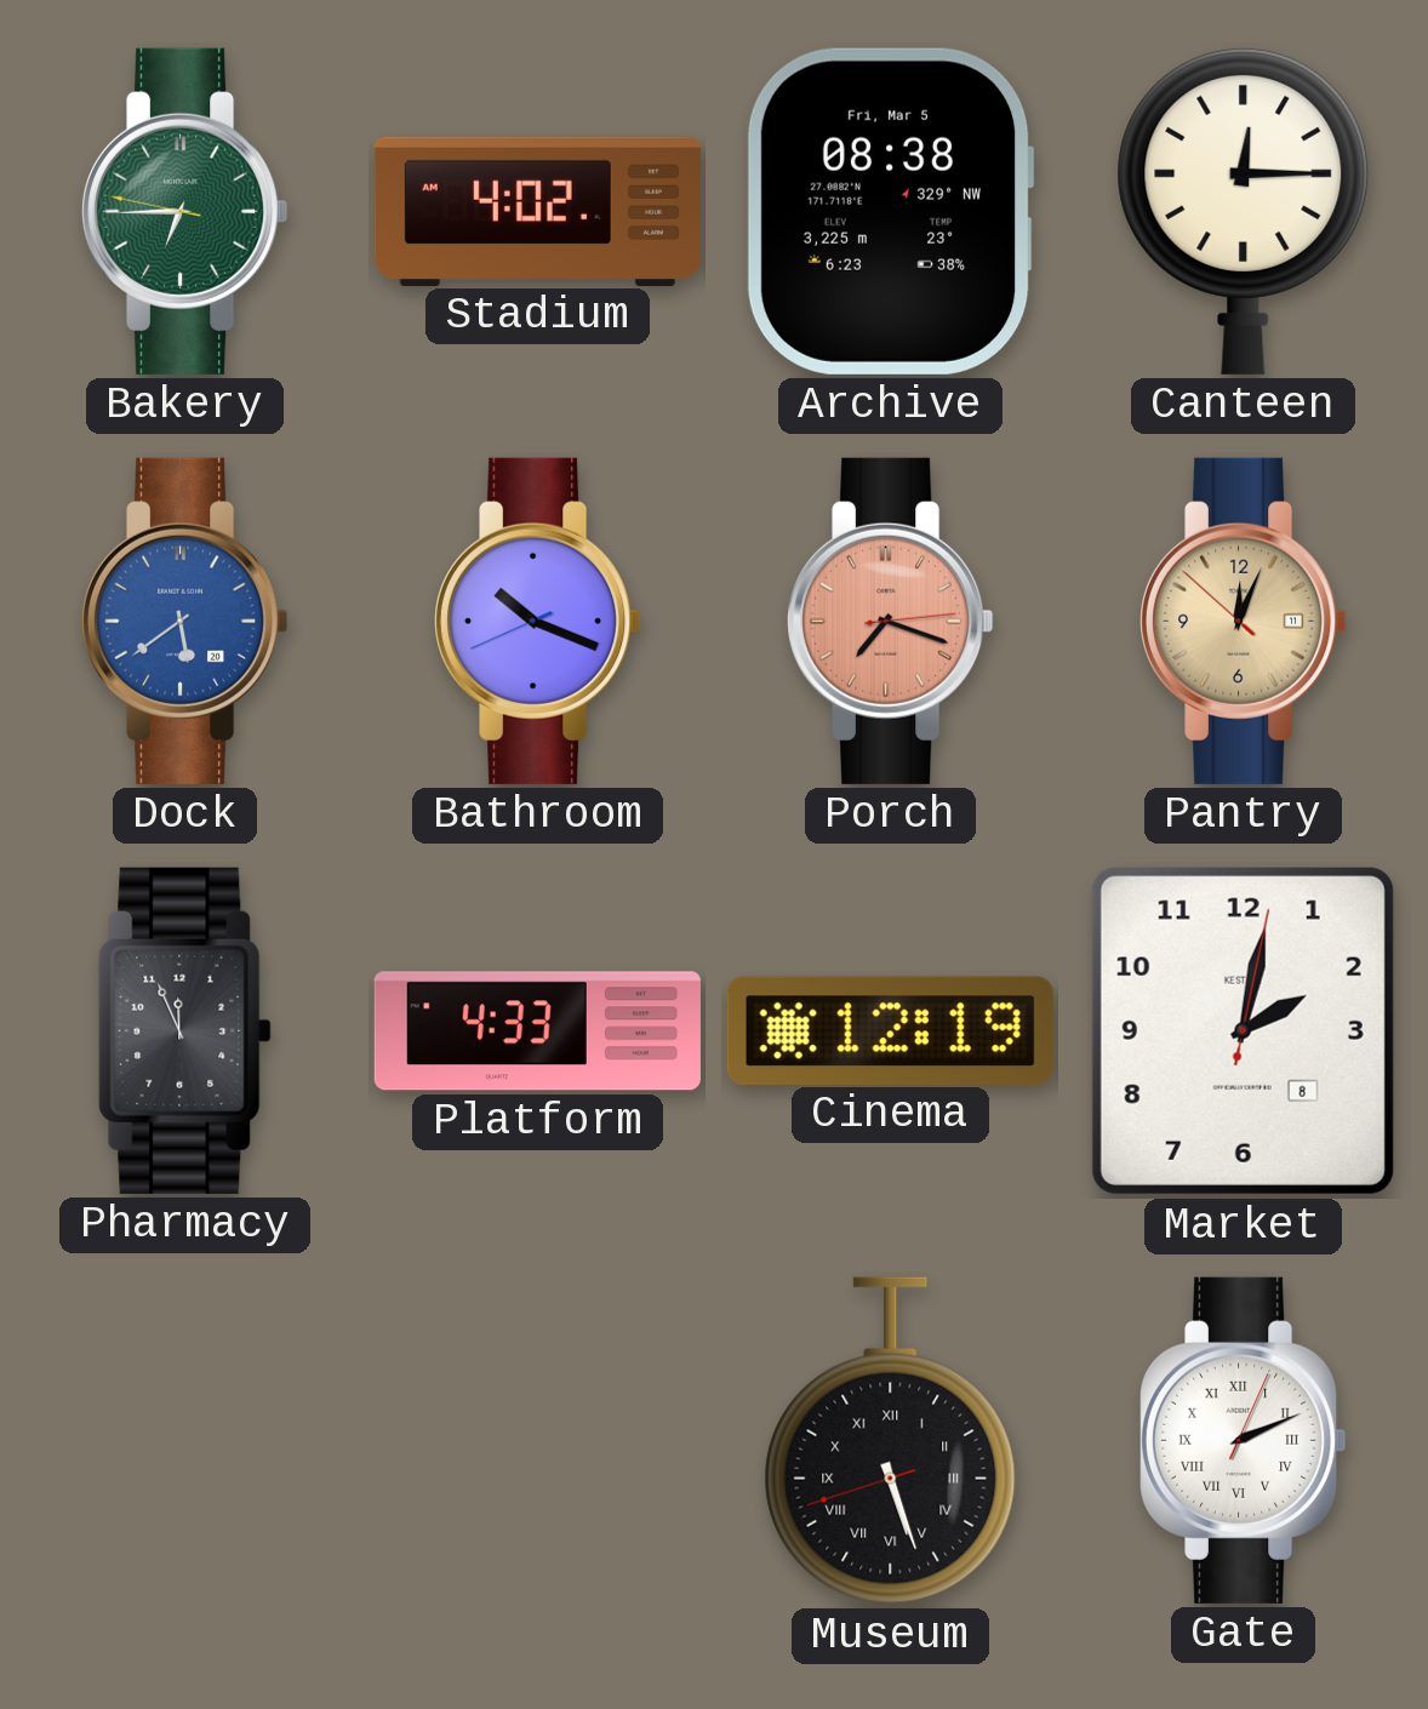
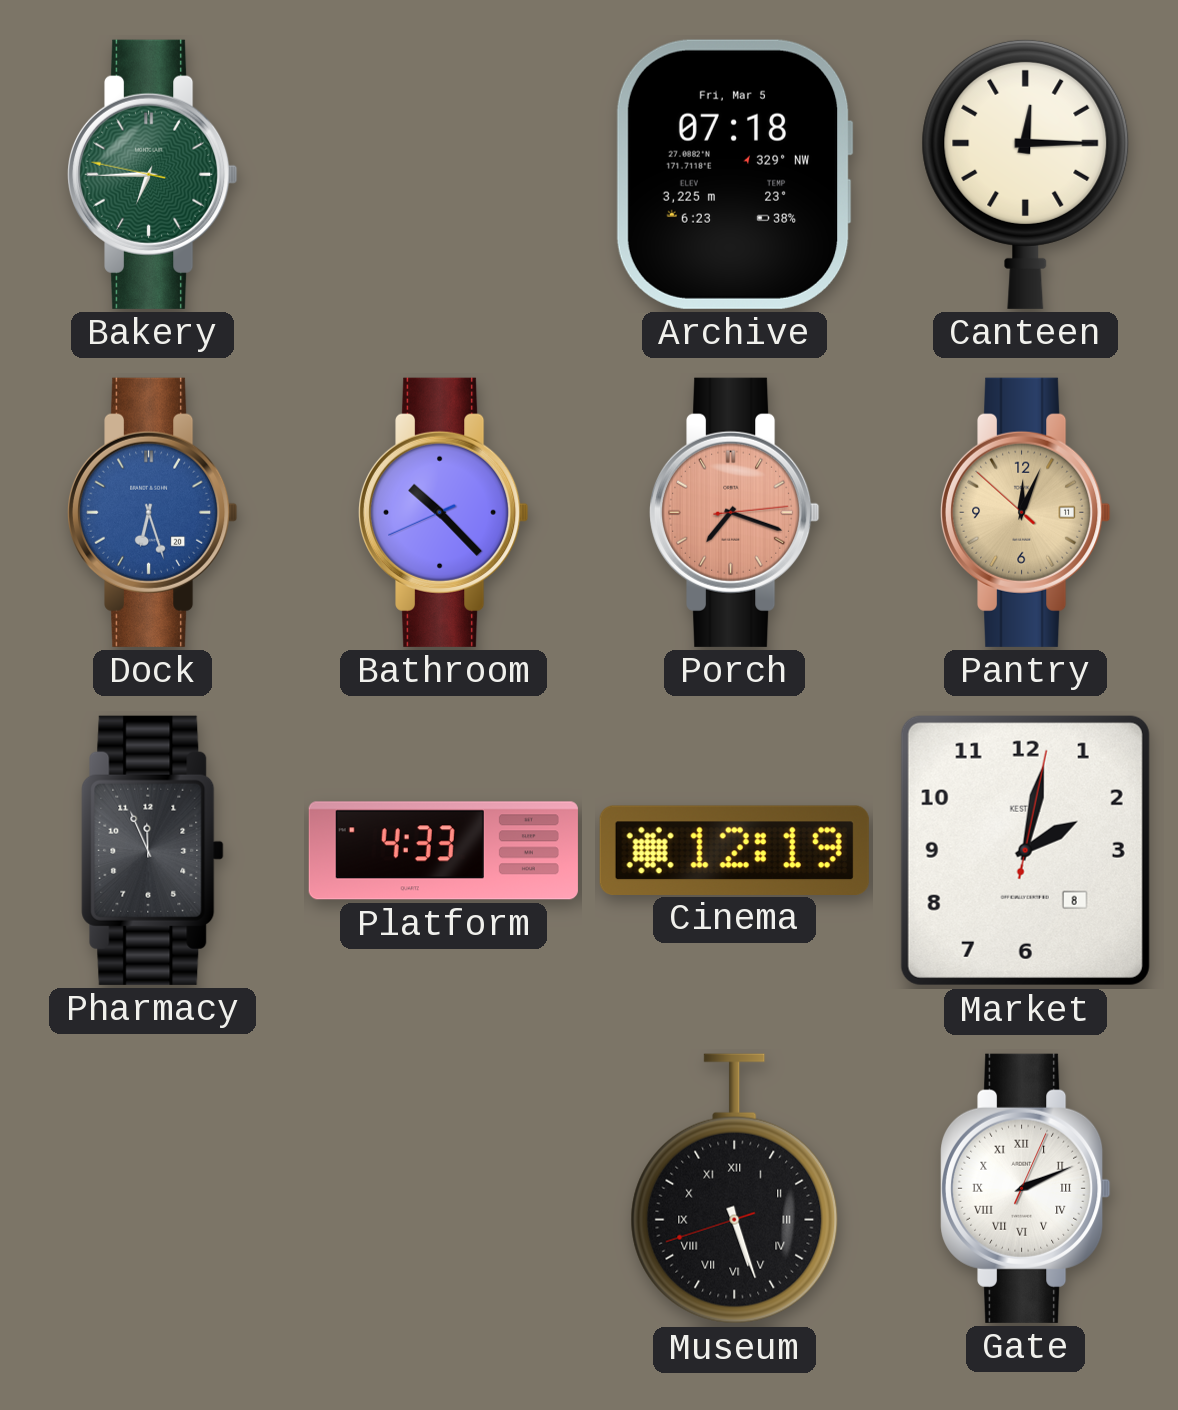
Stadium: 4:02 -> none
Archive: 08:38 -> 07:18
Dock: 5:39 -> 6:27
Bathroom: 10:18 -> 10:22
